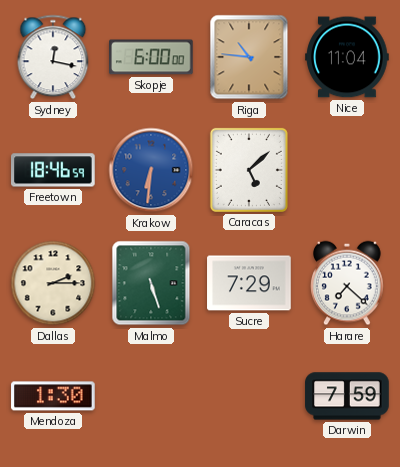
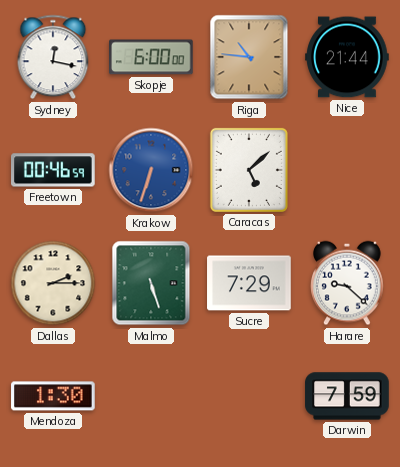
Nice: 11:04 -> 21:44
Freetown: 18:46 -> 00:46
Krakow: 6:31 -> 6:33
Harare: 7:22 -> 9:22
